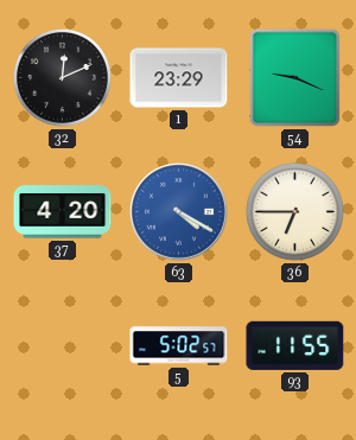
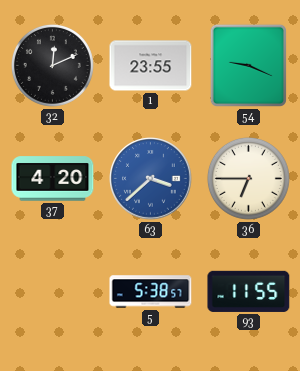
1: 23:29 -> 23:55
63: 4:20 -> 3:38
5: 5:02 -> 5:38
